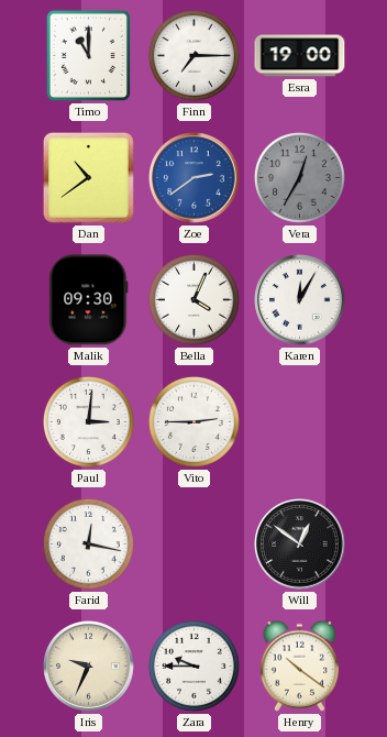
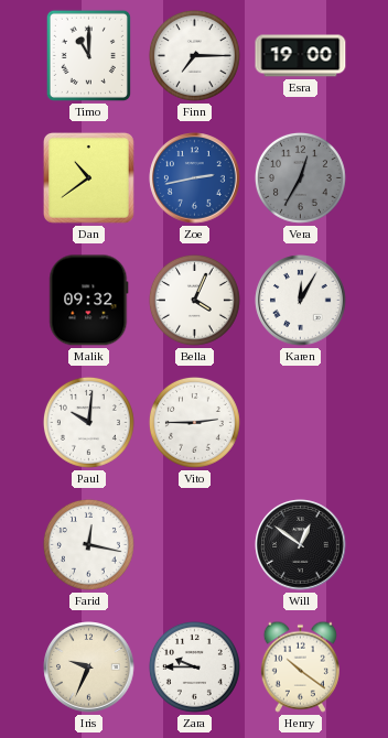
Zoe: 2:39 -> 2:43
Malik: 09:30 -> 09:32
Paul: 3:01 -> 10:01
